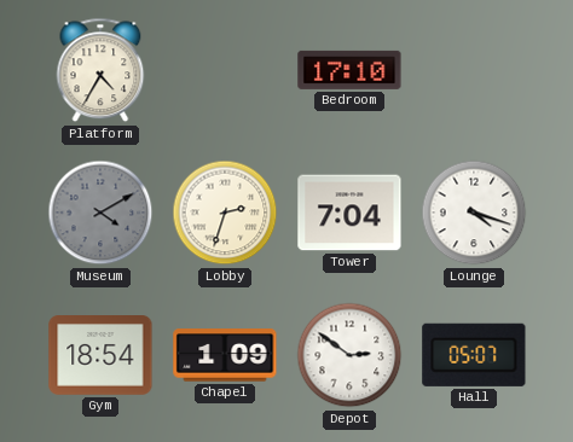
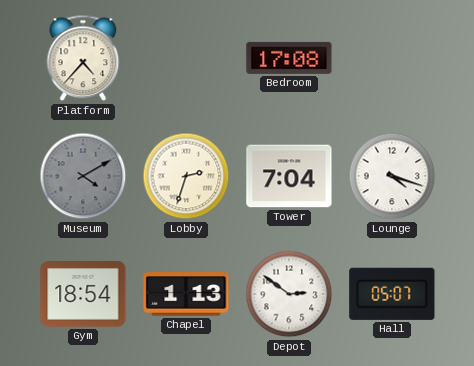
Platform: 4:35 -> 4:37
Bedroom: 17:10 -> 17:08
Chapel: 1:09 -> 1:13
